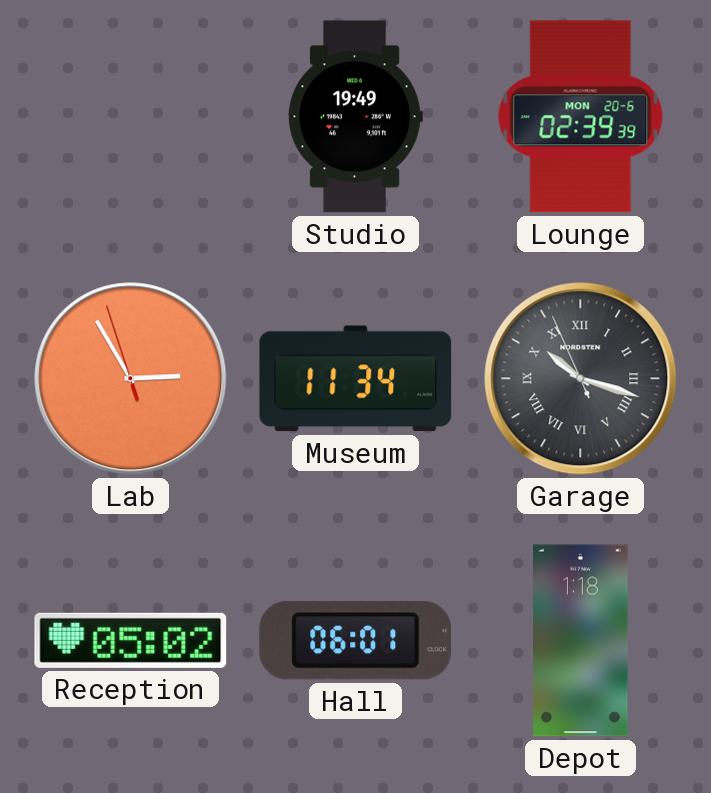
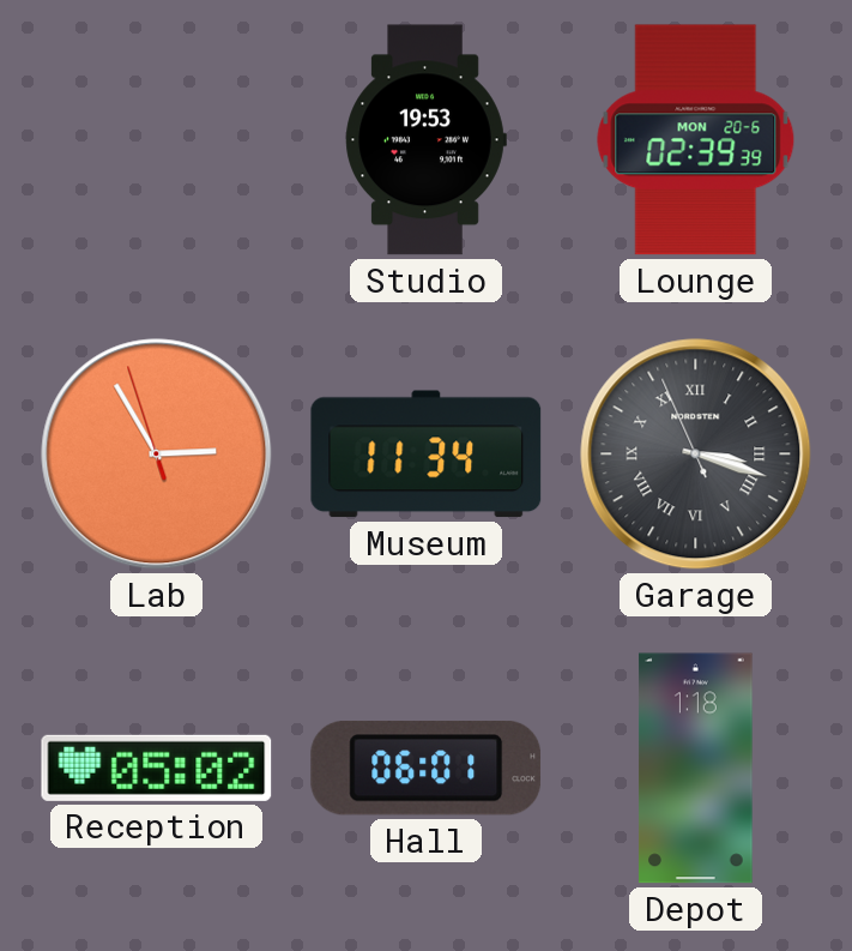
Studio: 19:49 -> 19:53
Garage: 10:17 -> 3:17
